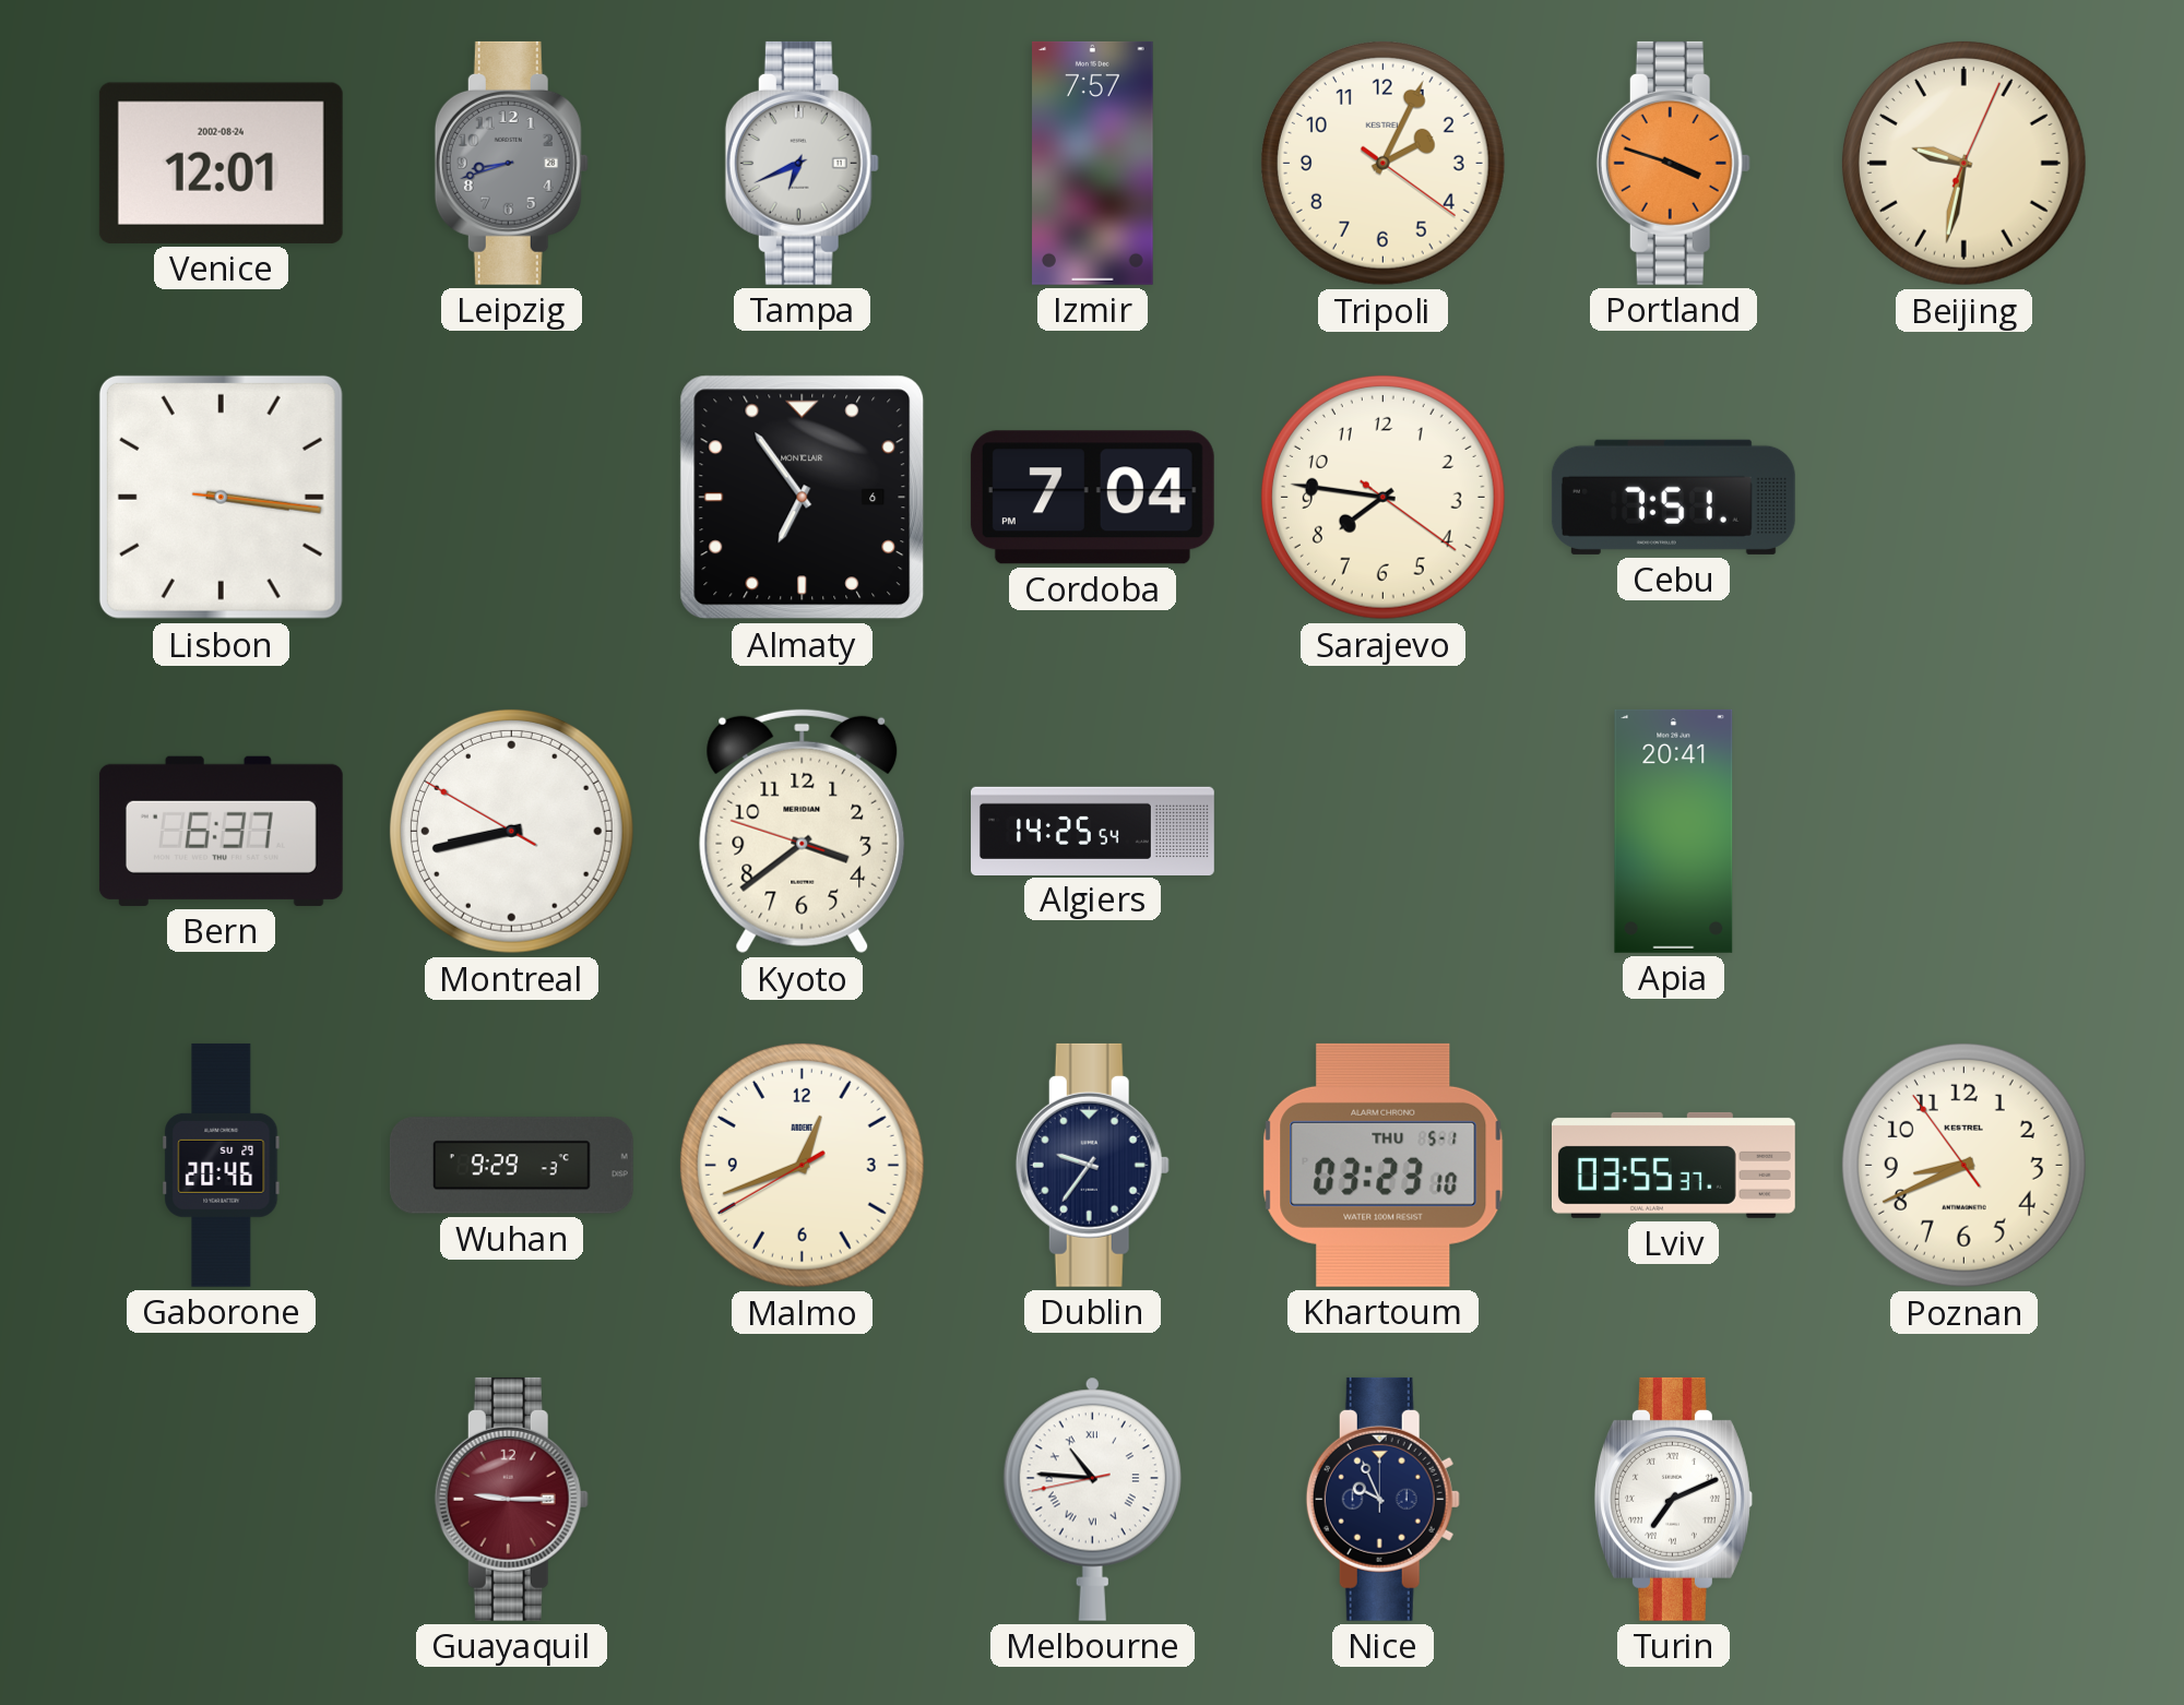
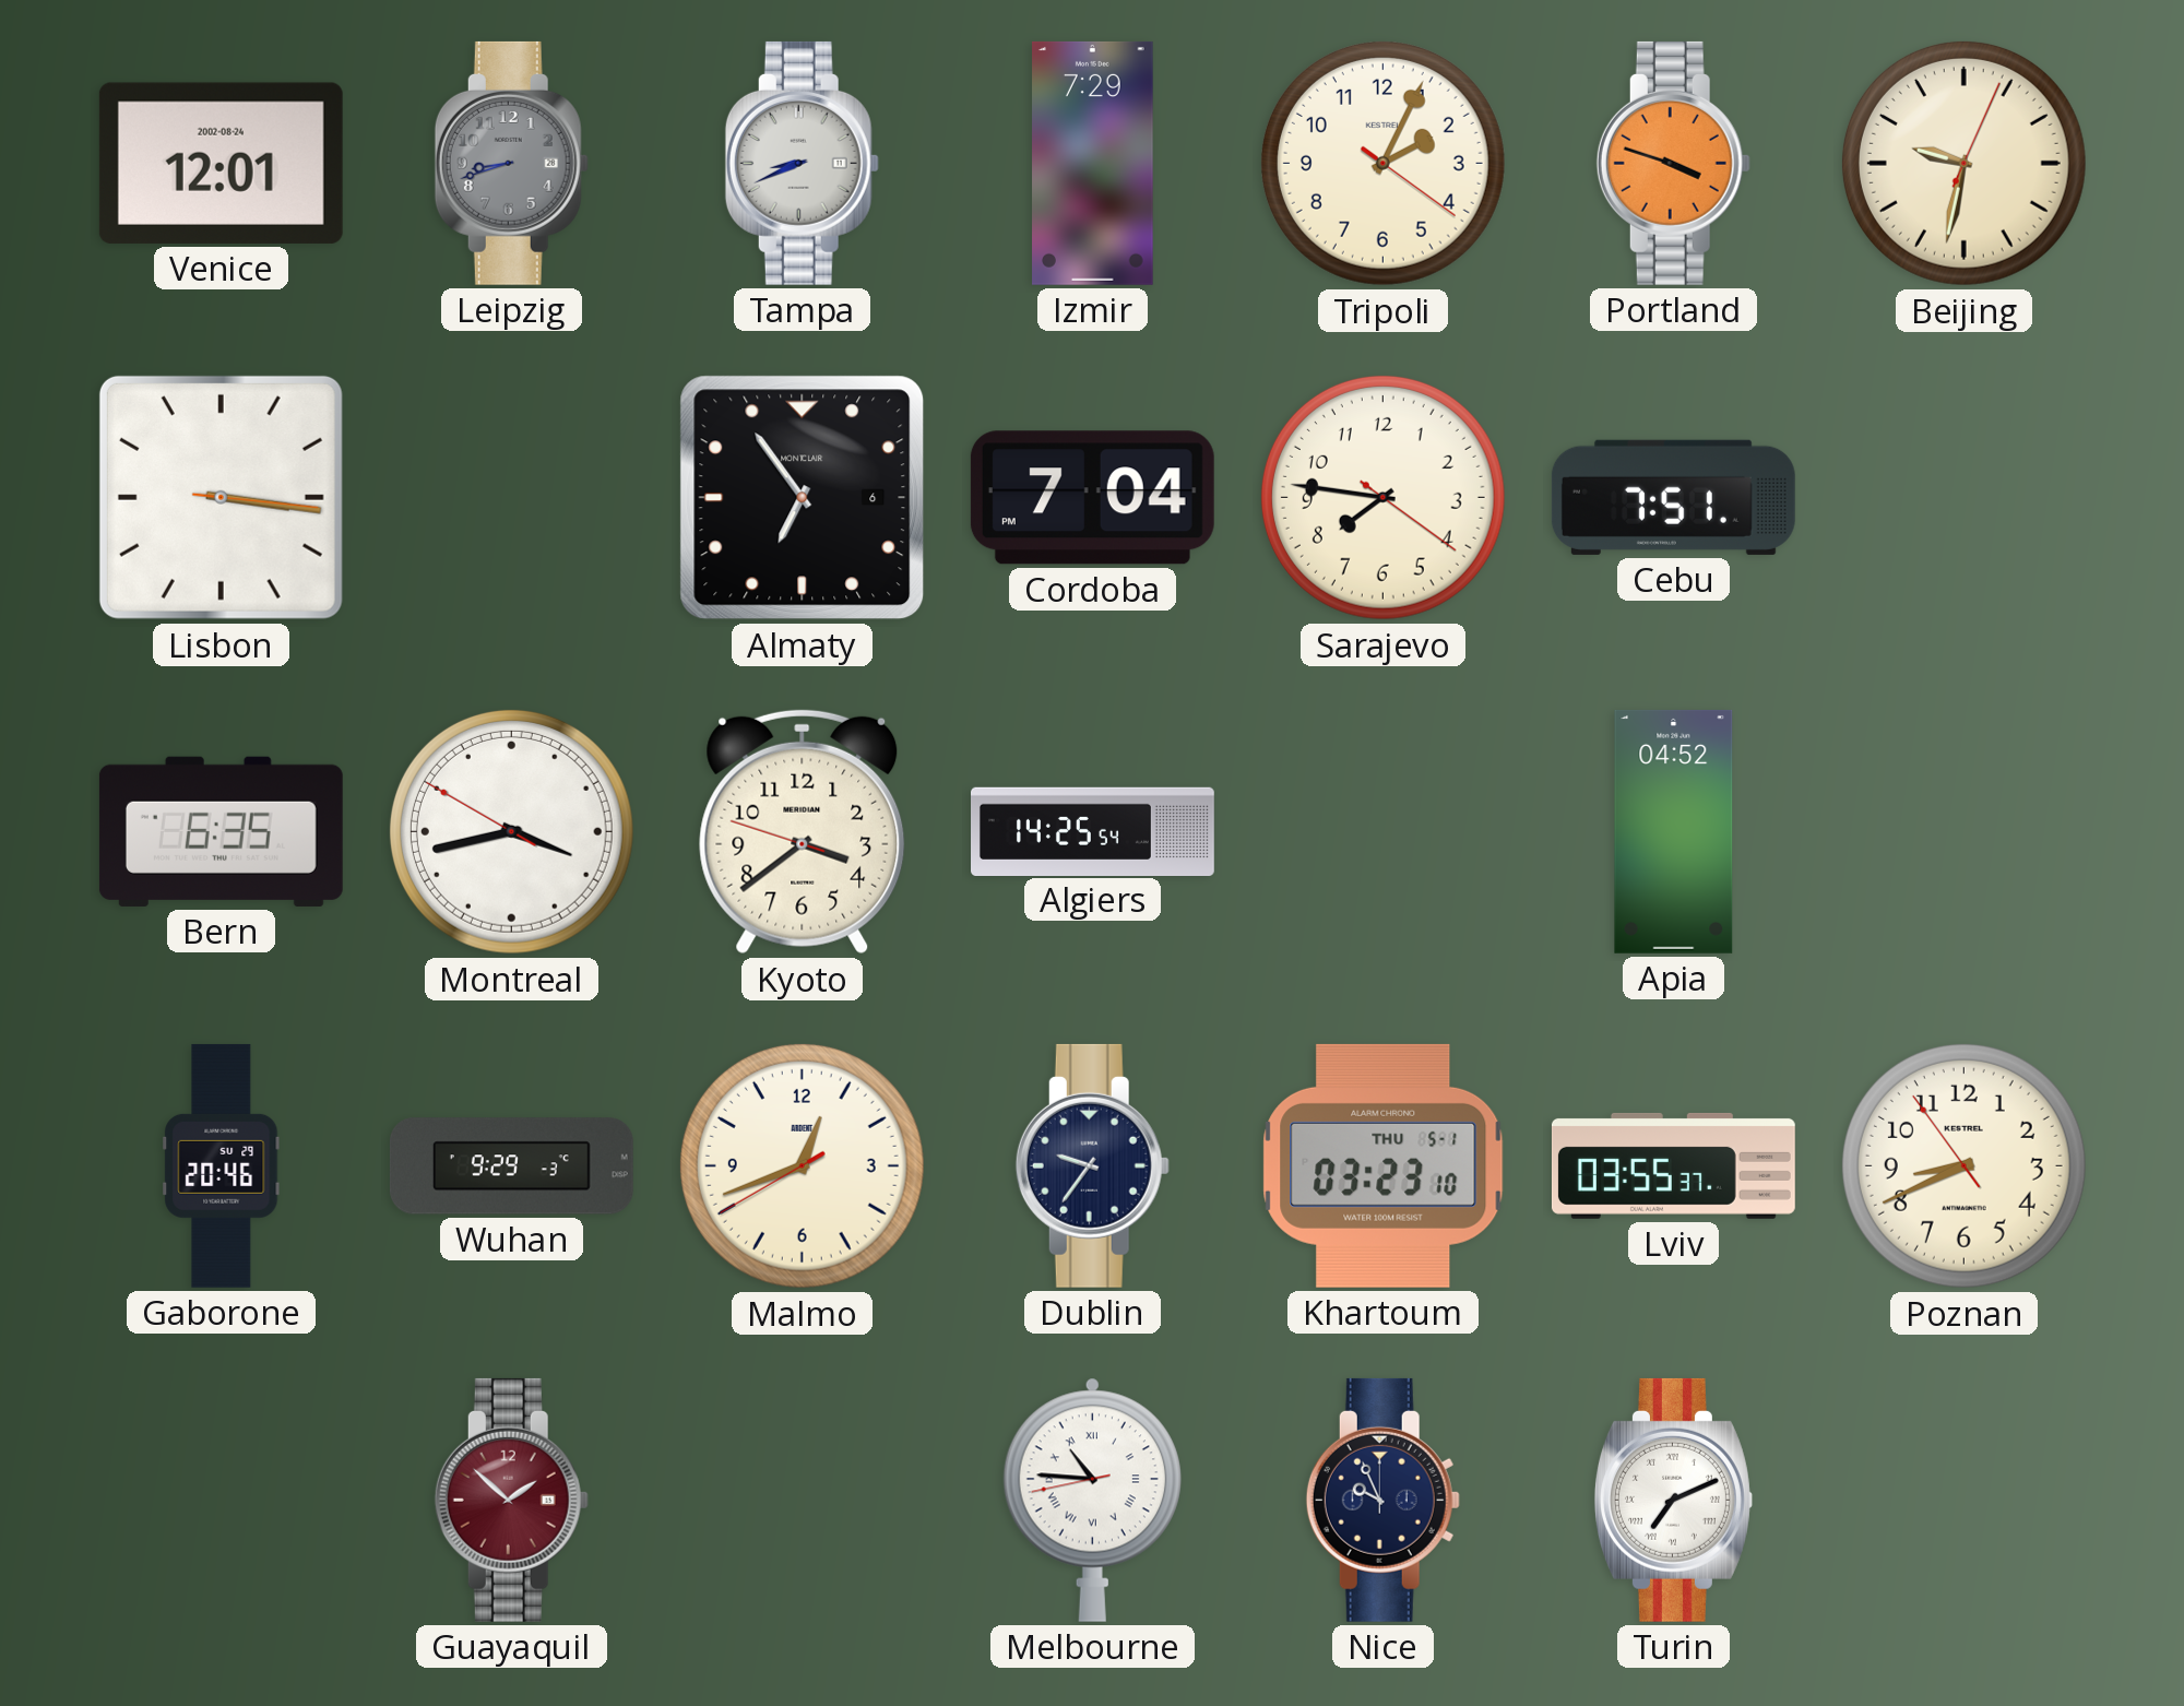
Tampa: 6:41 -> 8:41
Izmir: 7:57 -> 7:29
Bern: 6:37 -> 6:35
Montreal: 8:42 -> 3:42
Apia: 20:41 -> 04:52
Guayaquil: 9:15 -> 1:52
